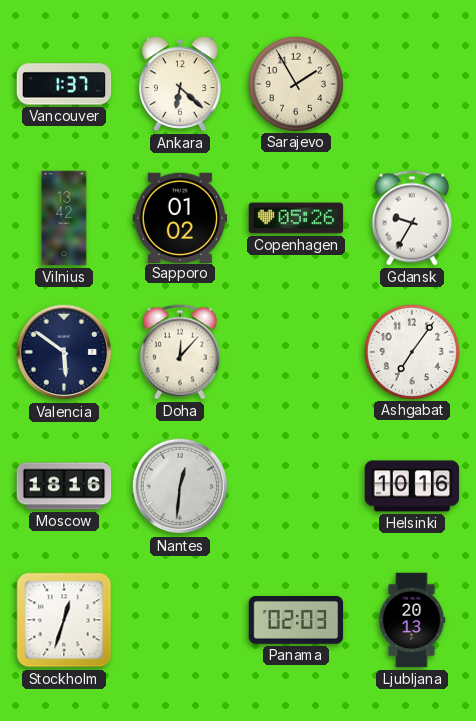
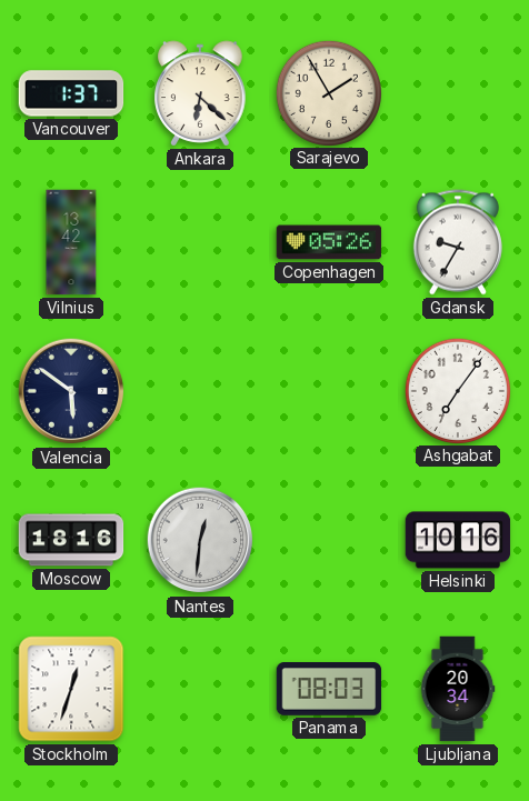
Sapporo: 01:02 -> none
Doha: 12:07 -> none
Panama: 02:03 -> 08:03
Ljubljana: 20:13 -> 20:34
